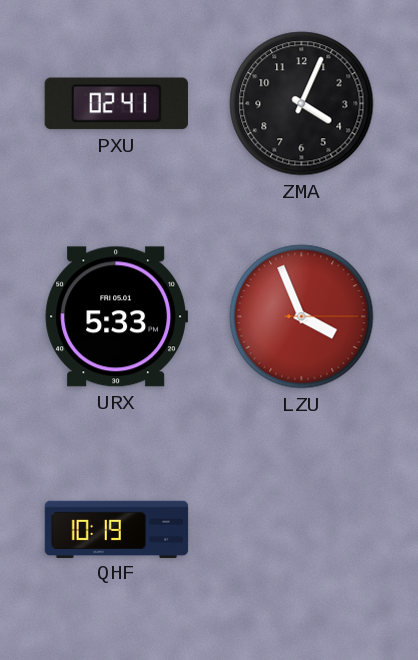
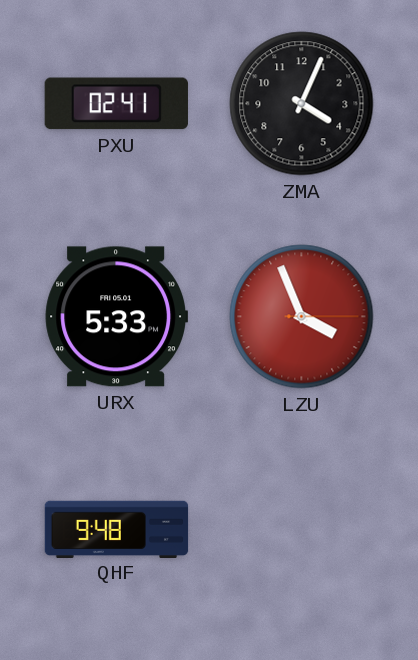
QHF: 10:19 -> 9:48
